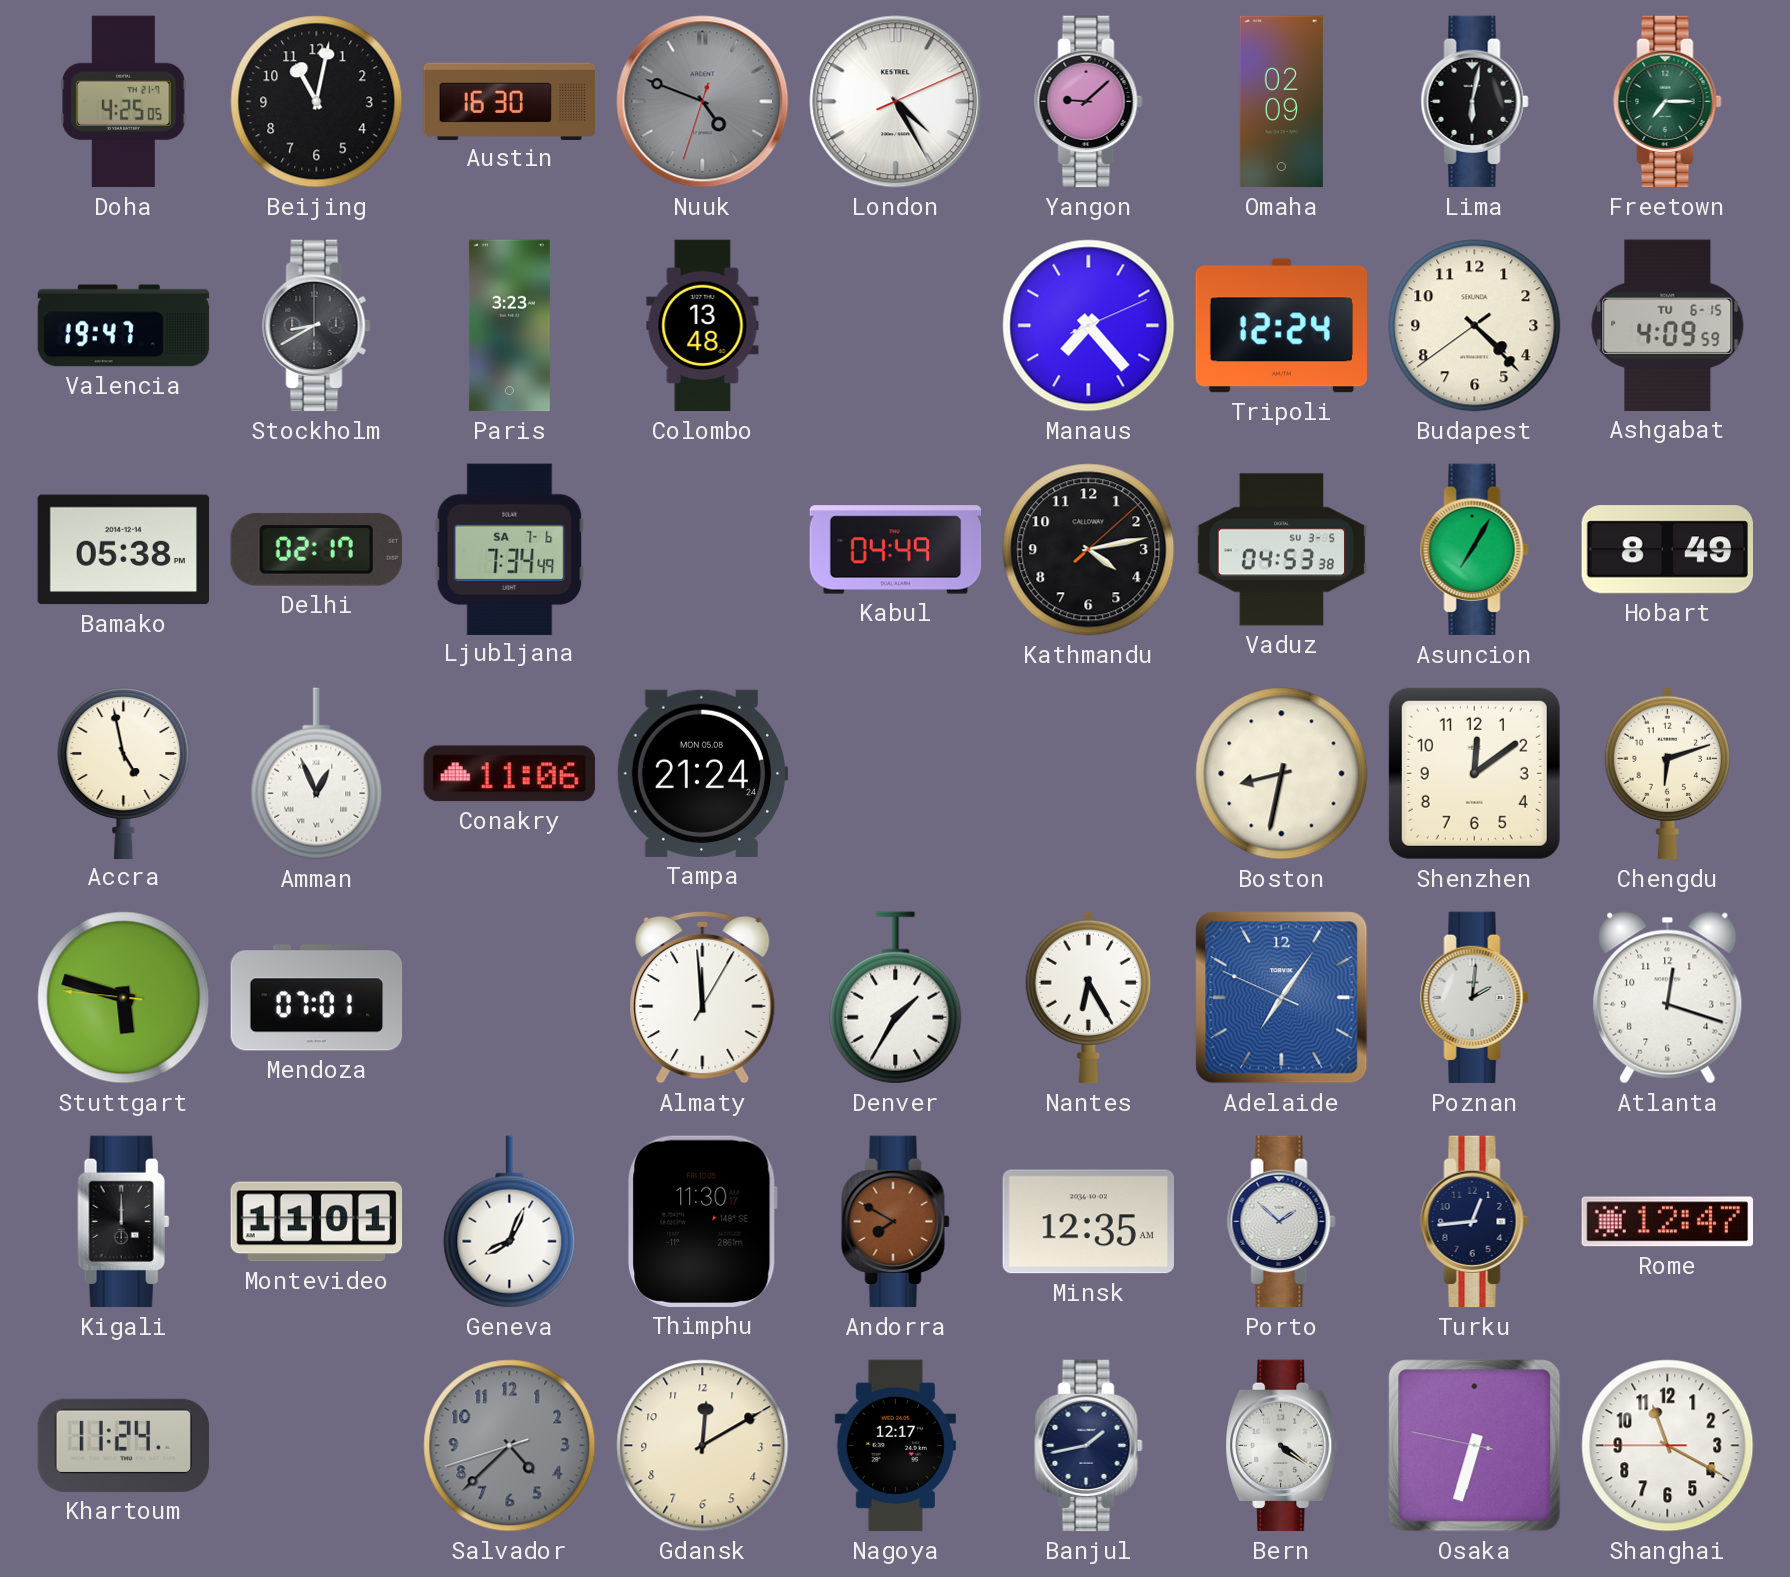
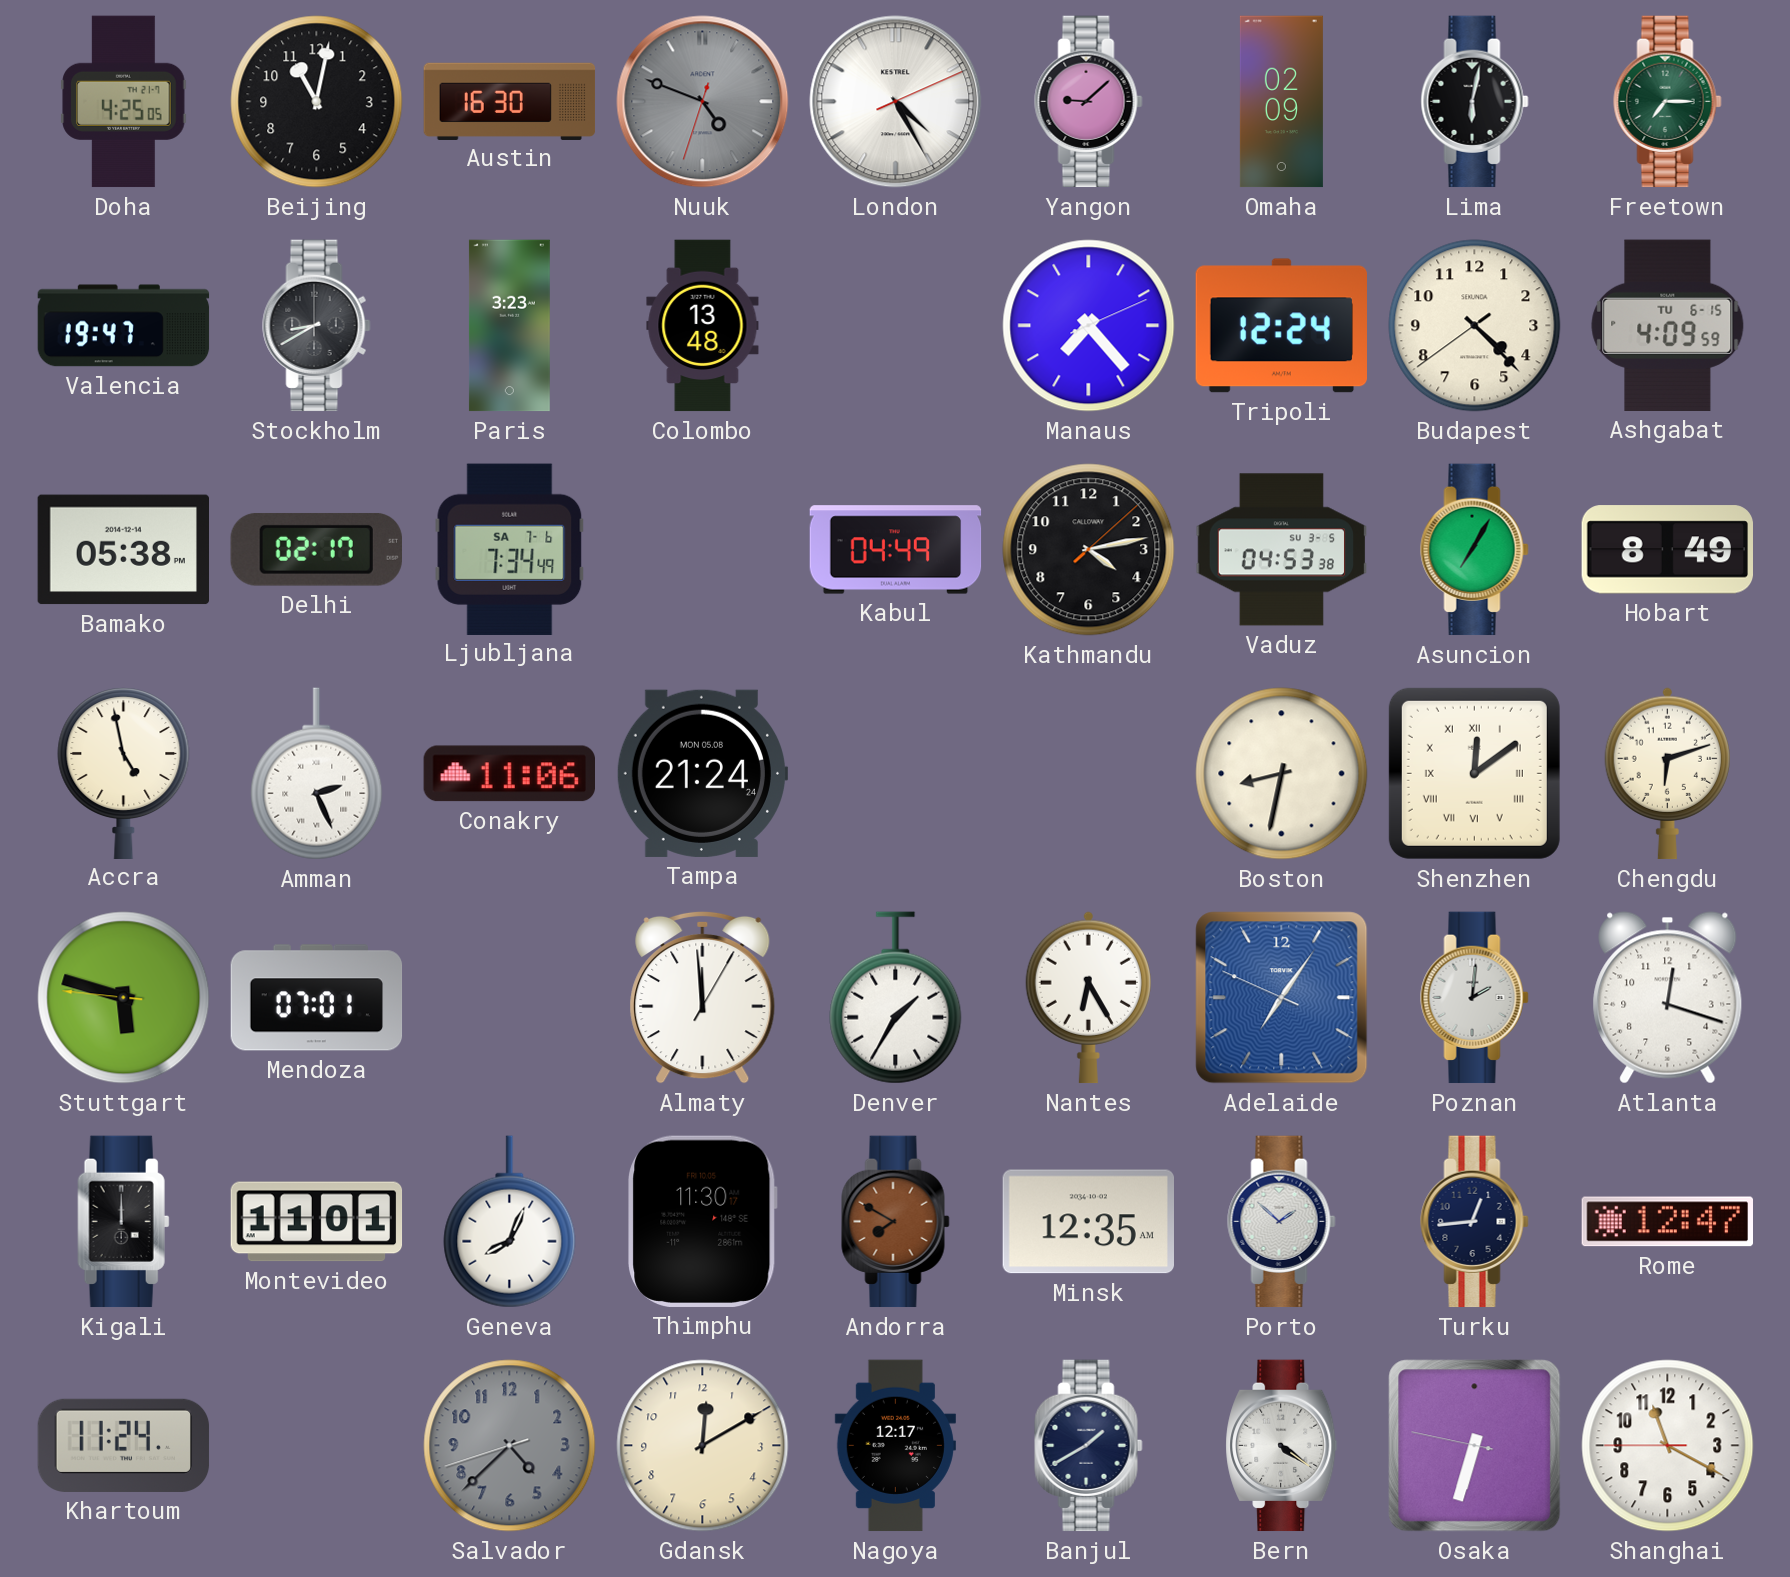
Amman: 12:56 -> 2:26
Shenzhen numerals: Arabic -> Roman
Banjul: 1:43 -> 1:40
